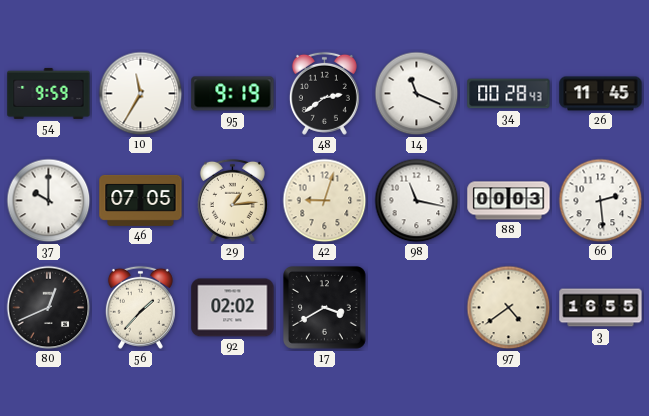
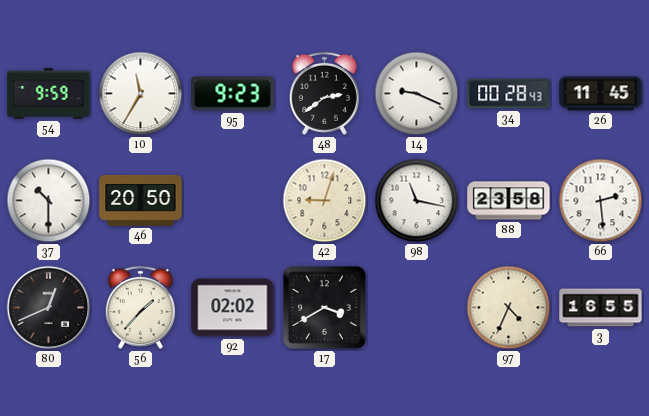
95: 9:19 -> 9:23
14: 11:19 -> 9:19
37: 10:00 -> 10:30
46: 07:05 -> 20:50
29: 1:14 -> none
88: 00:03 -> 23:58
97: 4:39 -> 4:34
